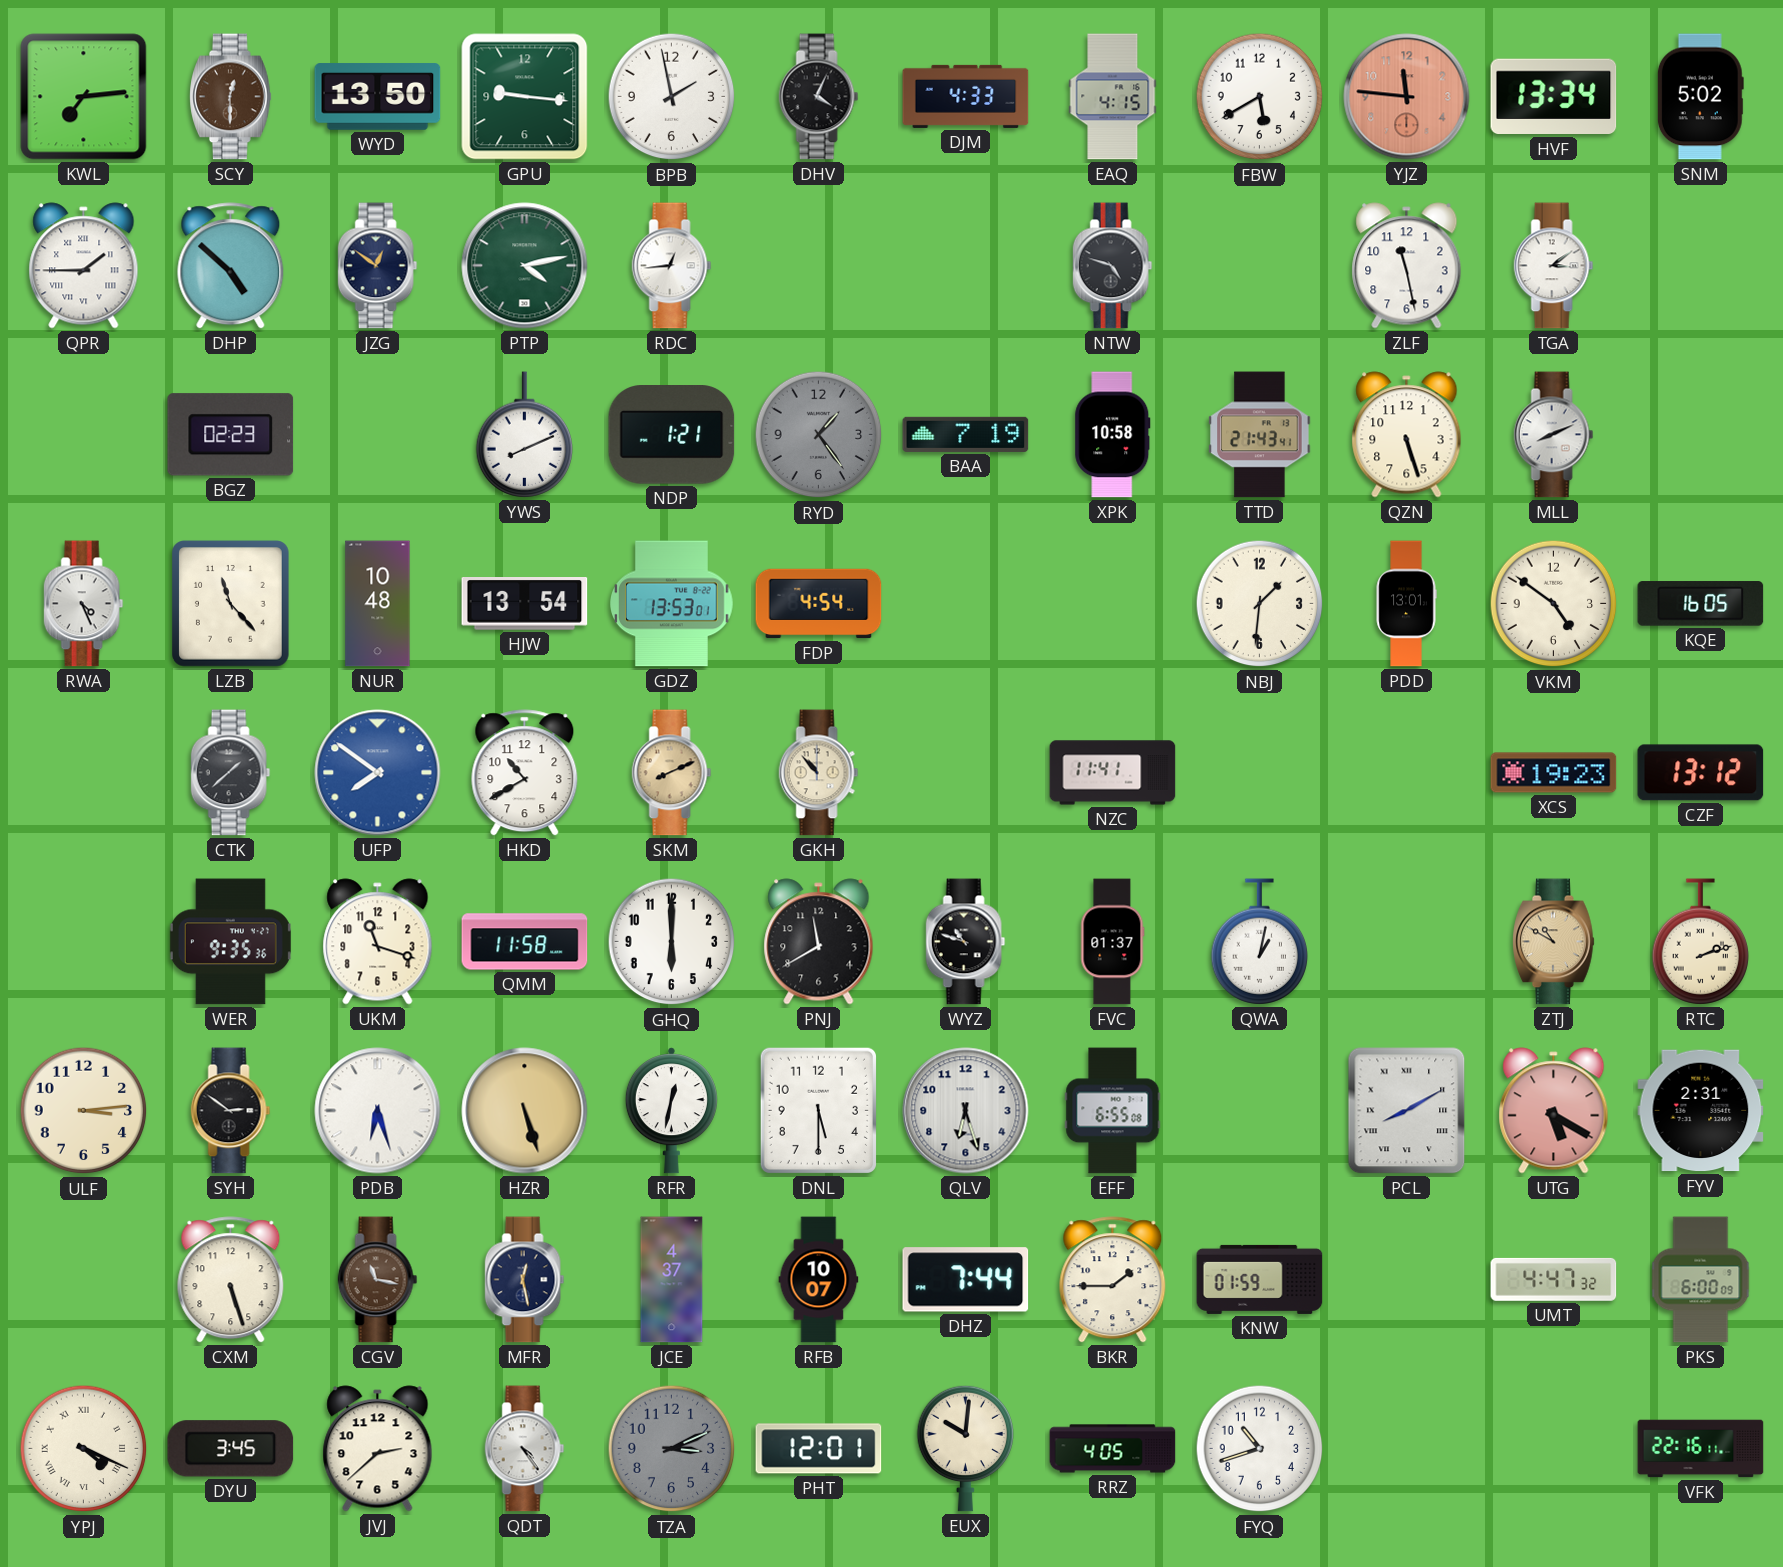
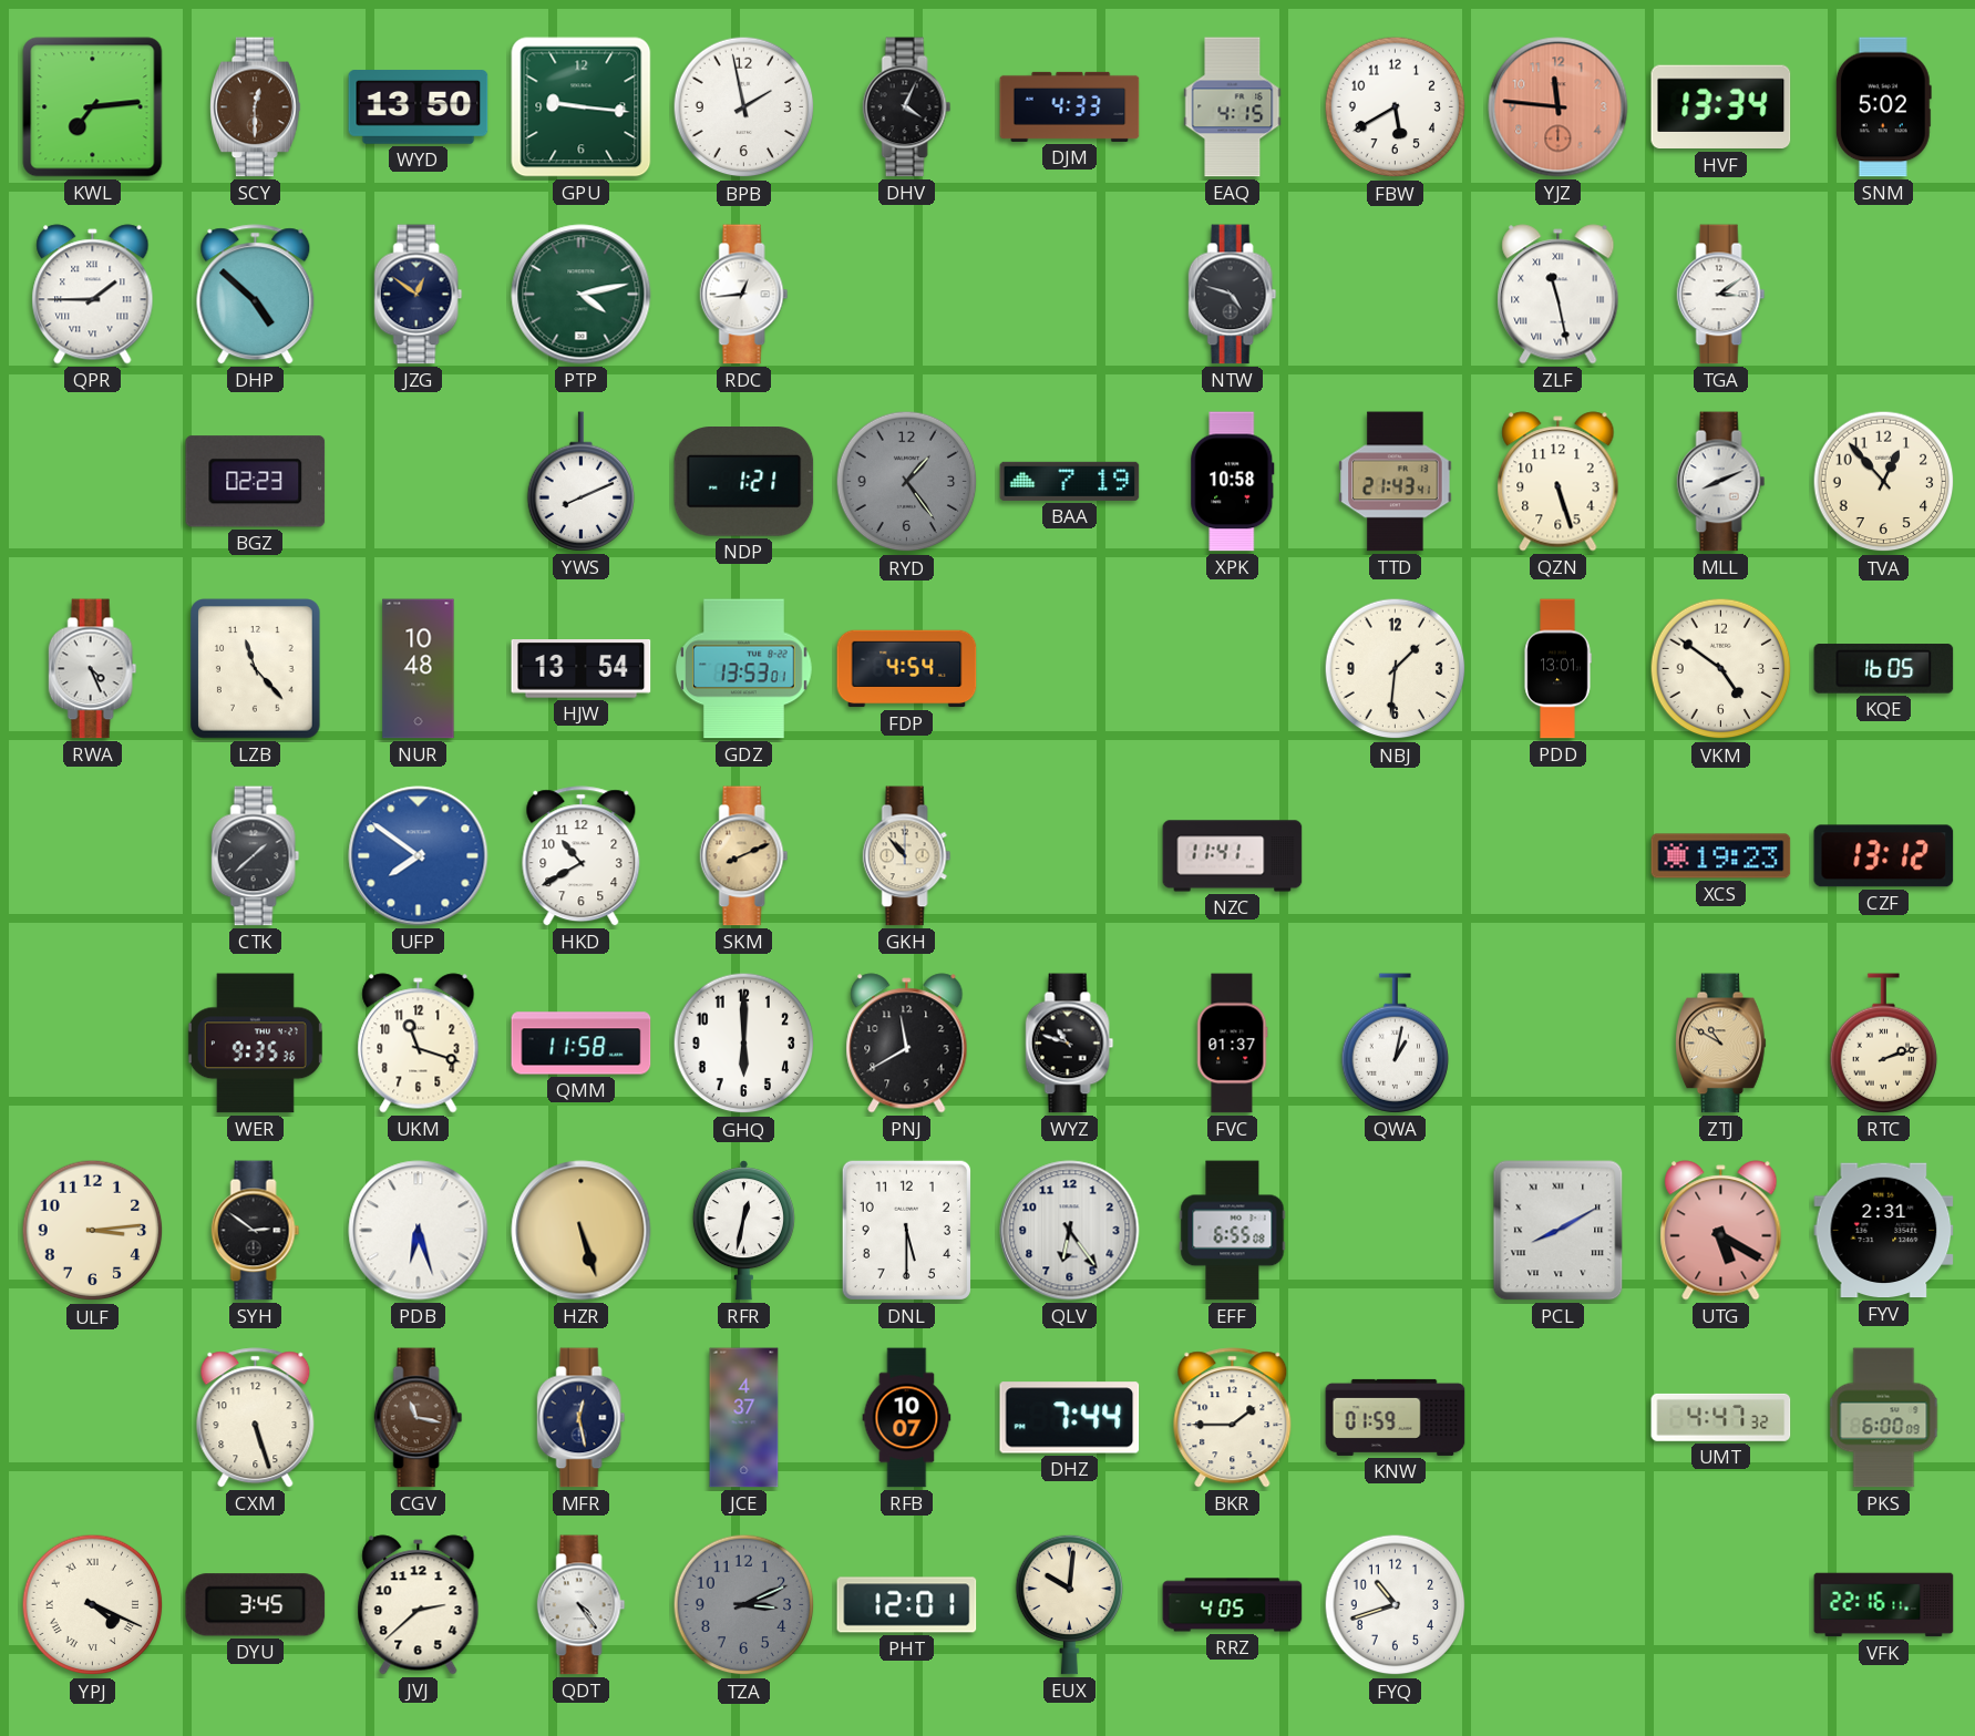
ZLF numerals: Arabic -> Roman
TVA: none -> 12:53
QLV: 6:27 -> 6:24
